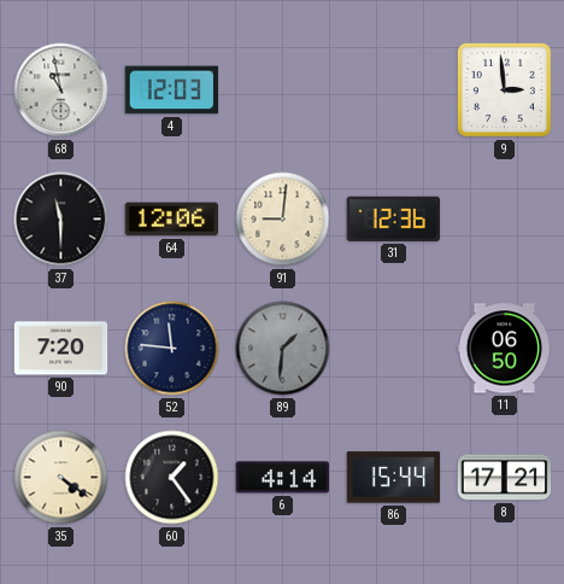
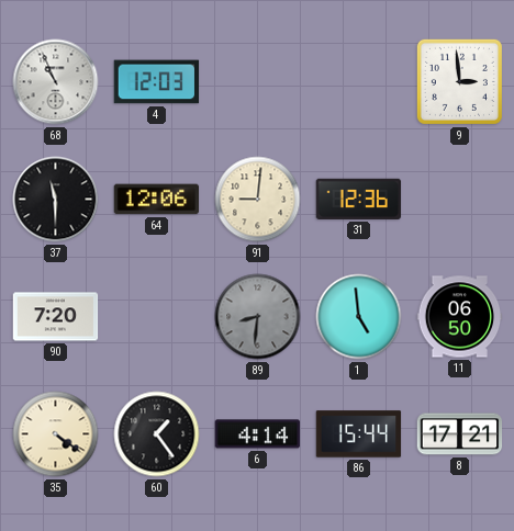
68: 10:58 -> 10:56
52: 11:46 -> none
89: 1:31 -> 8:31
1: none -> 4:59
